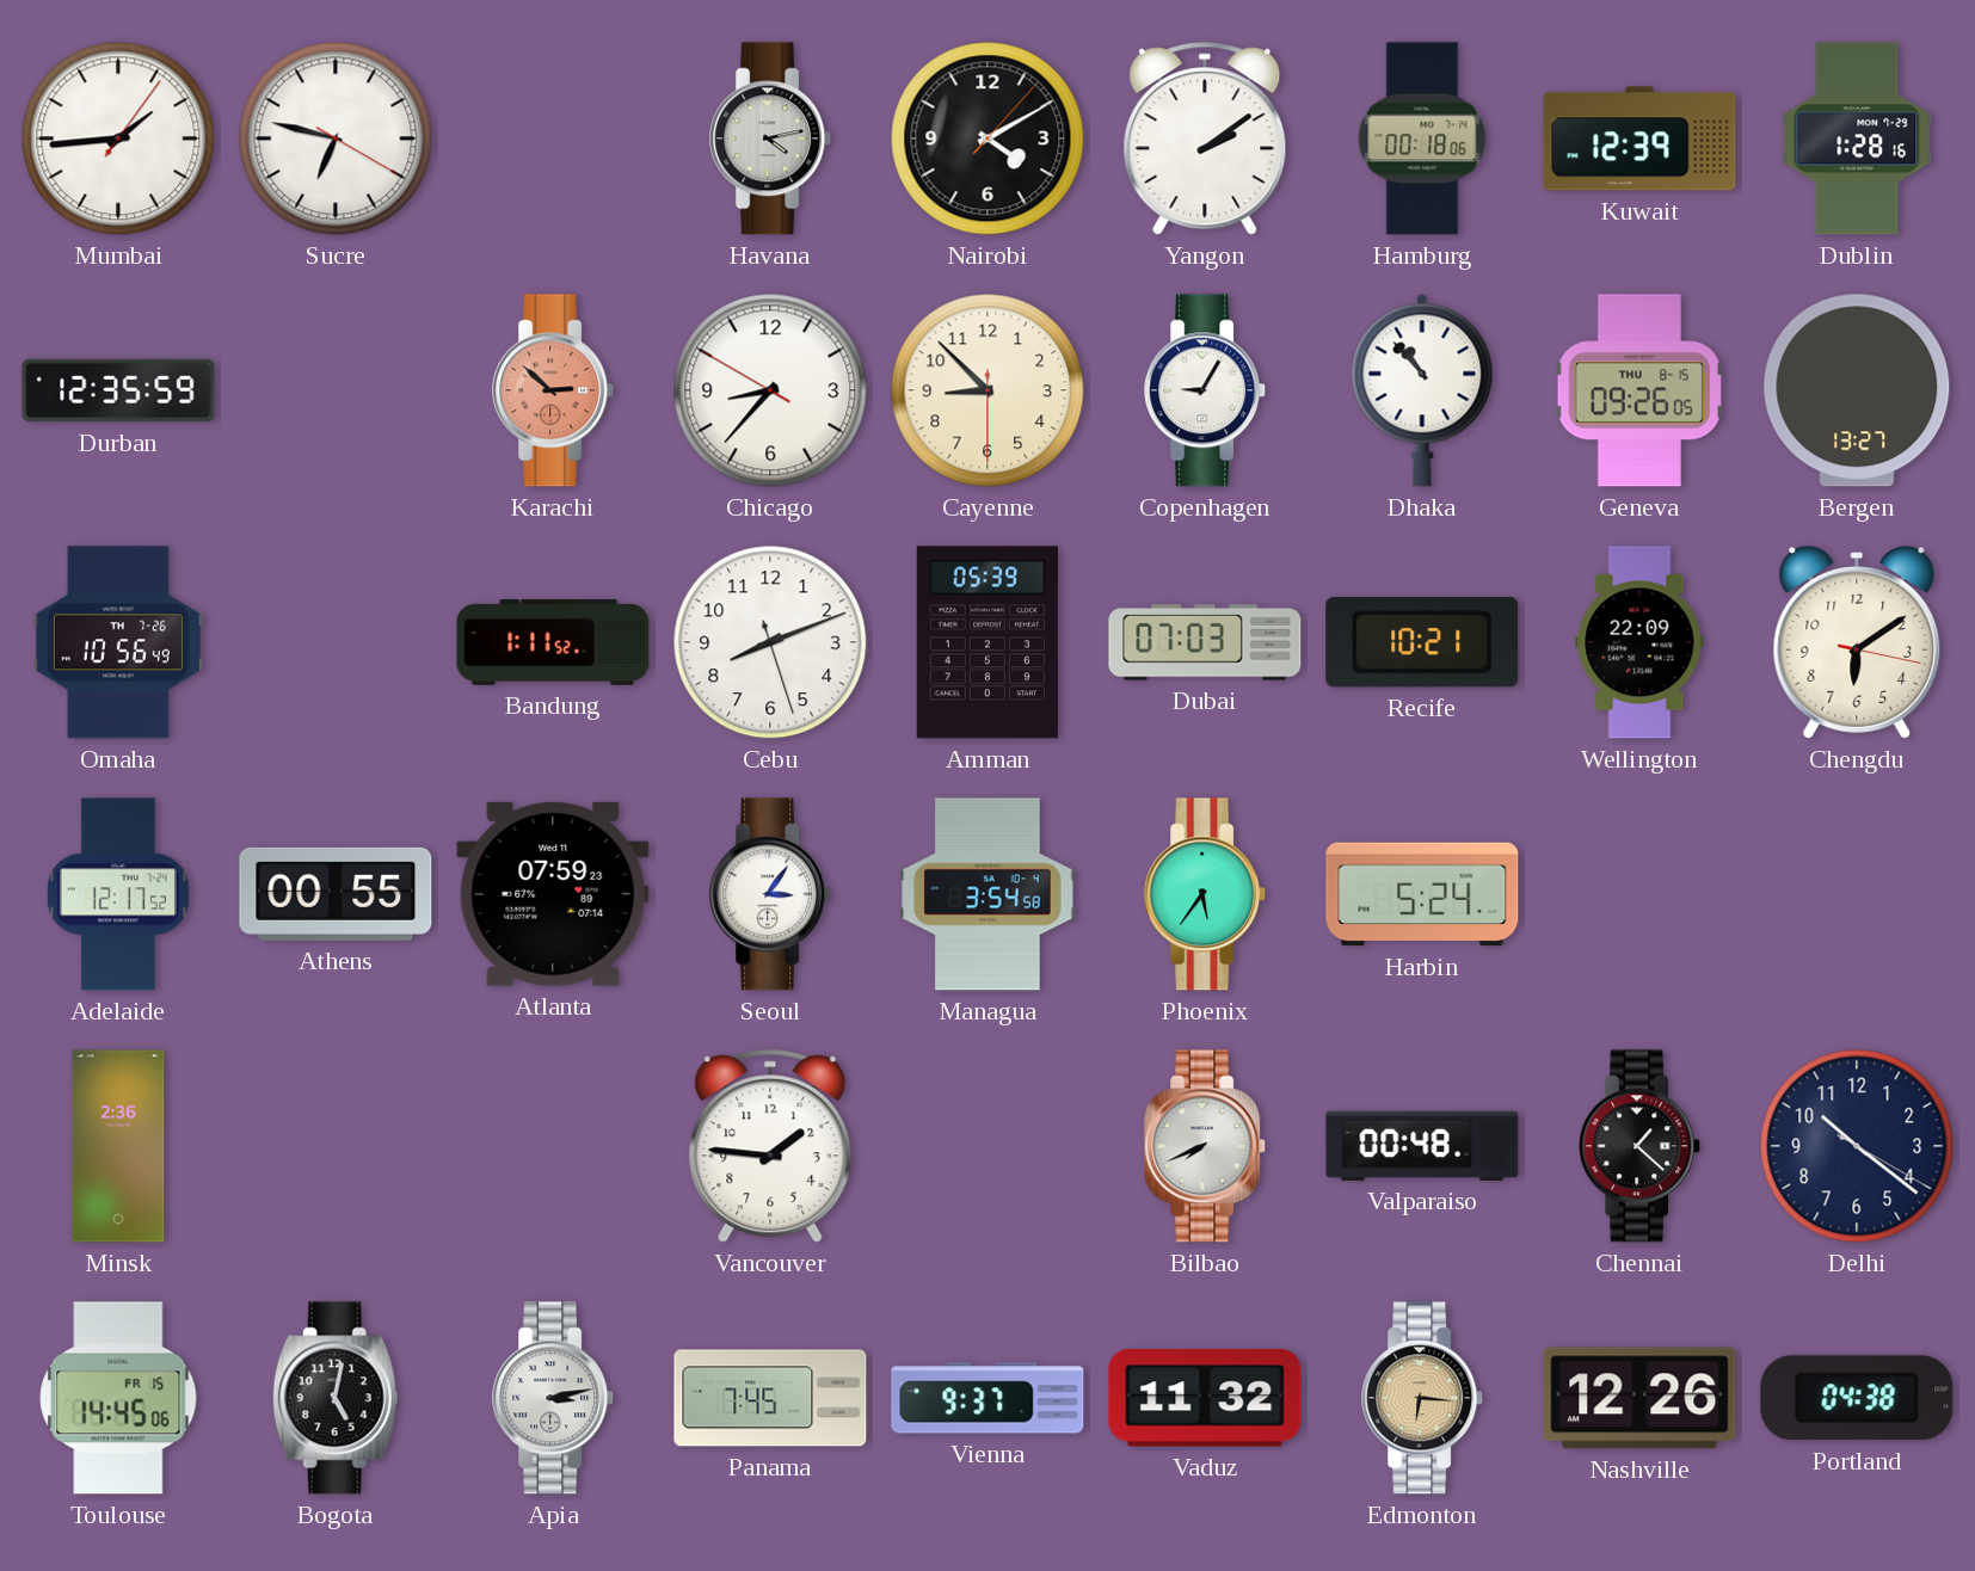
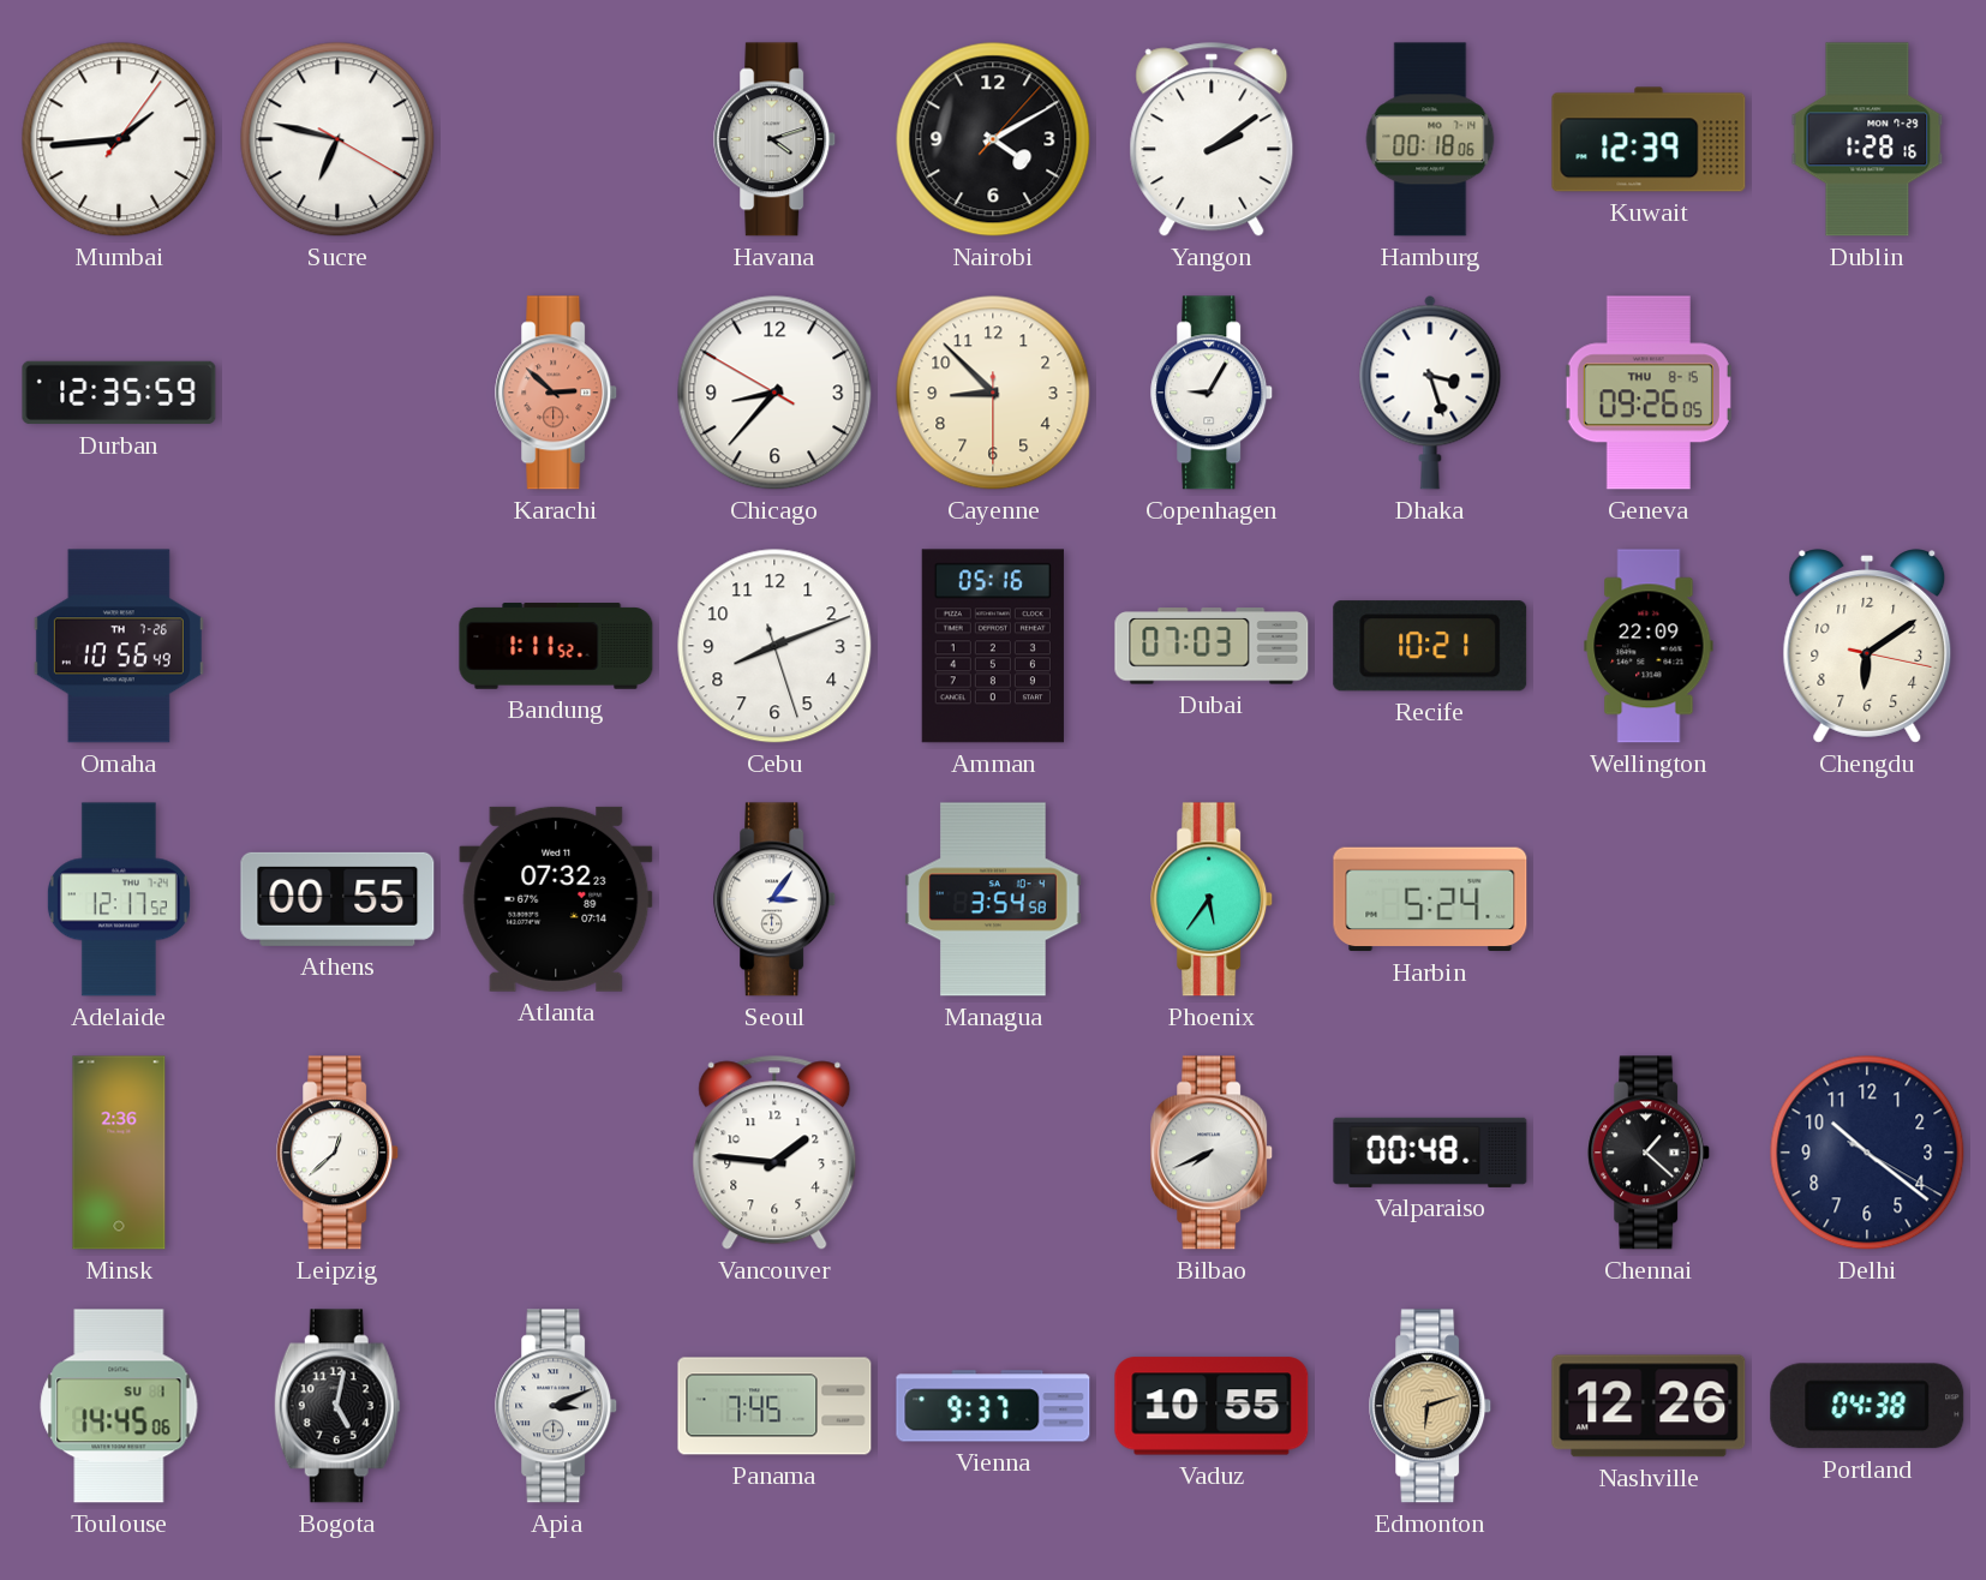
Havana: 4:13 -> 4:12
Dhaka: 10:53 -> 3:27
Bergen: 13:27 -> none
Amman: 05:39 -> 05:16
Atlanta: 07:59 -> 07:32
Leipzig: none -> 12:38
Toulouse date: FR 15 -> SU 1
Apia: 3:13 -> 3:11
Vaduz: 11:32 -> 10:55
Edmonton: 6:16 -> 6:12
